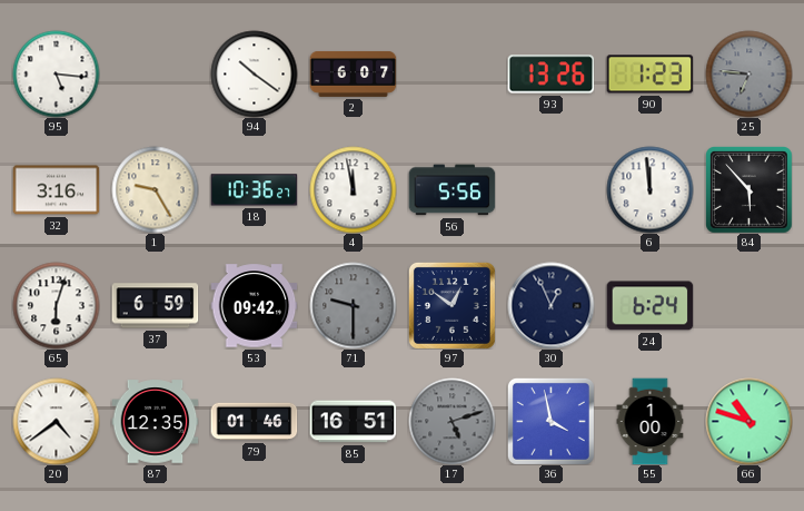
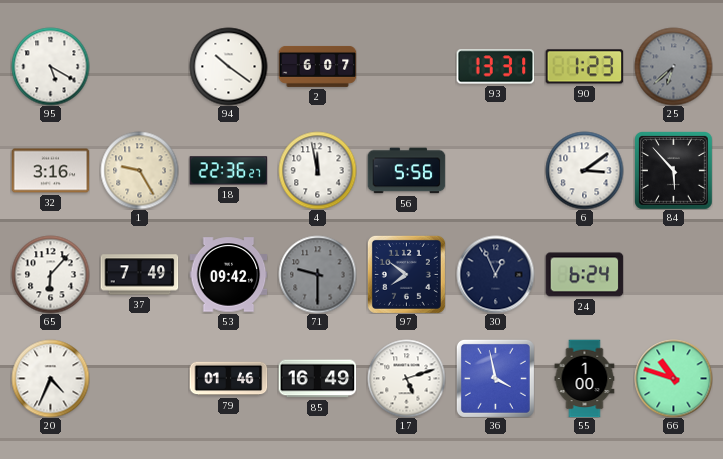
95: 5:16 -> 5:20
93: 13:26 -> 13:31
25: 6:46 -> 6:38
18: 10:36 -> 22:36
6: 11:59 -> 3:09
65: 6:03 -> 6:07
37: 6:59 -> 7:49
97: 12:51 -> 7:51
20: 4:39 -> 4:34
87: 12:35 -> none
85: 16:51 -> 16:49
17 dial: grey -> white
